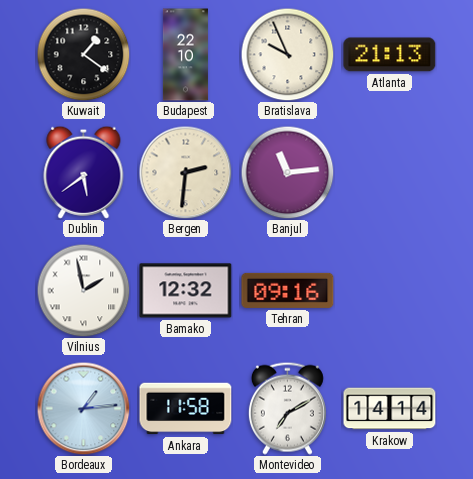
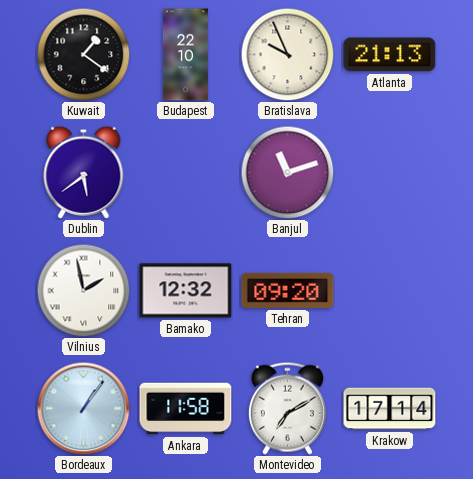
Bergen: 2:31 -> none
Banjul: 11:14 -> 11:12
Tehran: 09:16 -> 09:20
Bordeaux: 1:14 -> 1:06
Krakow: 14:14 -> 17:14
